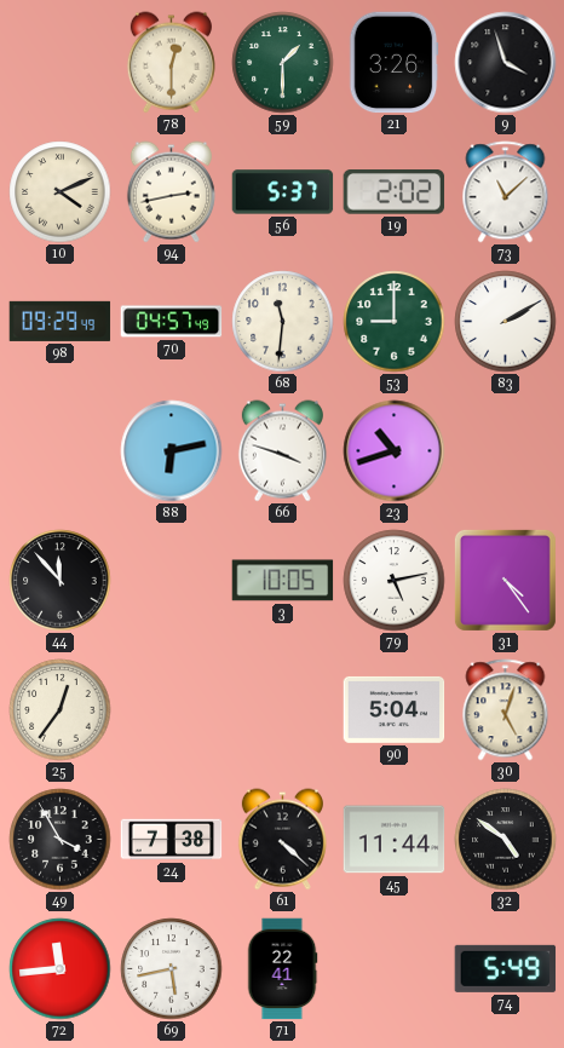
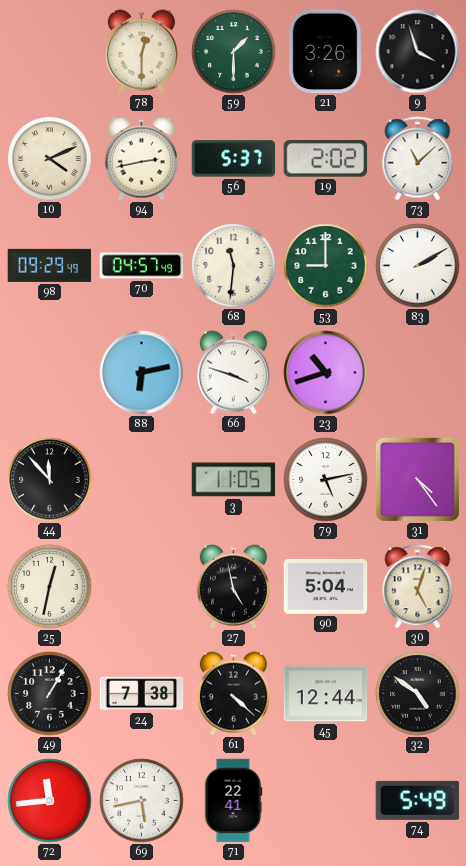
3: 10:05 -> 11:05
25: 12:36 -> 12:32
27: none -> 4:58
49: 3:55 -> 1:05
45: 11:44 -> 12:44
